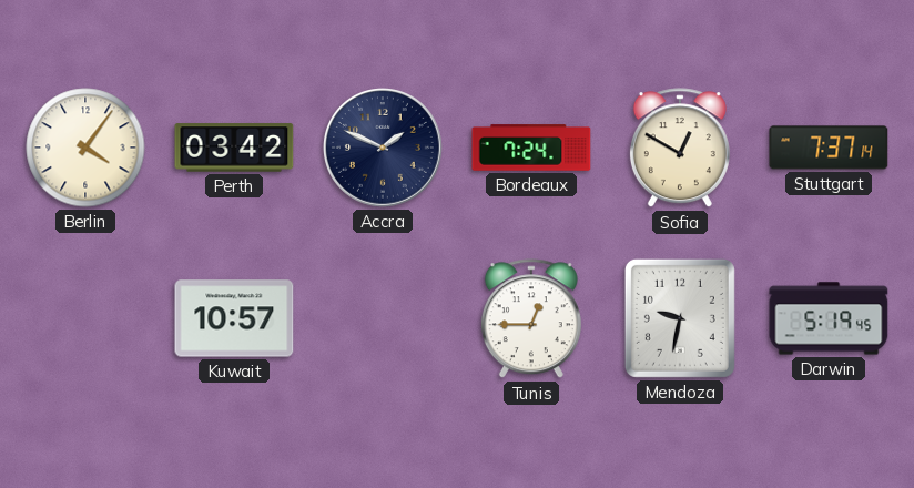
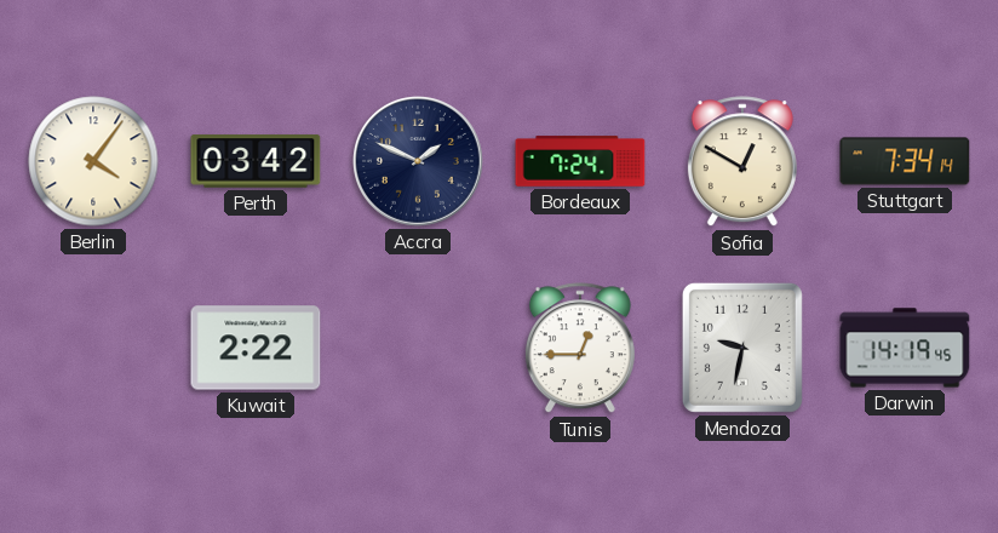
Stuttgart: 7:37 -> 7:34
Kuwait: 10:57 -> 2:22
Darwin: 5:19 -> 14:19
